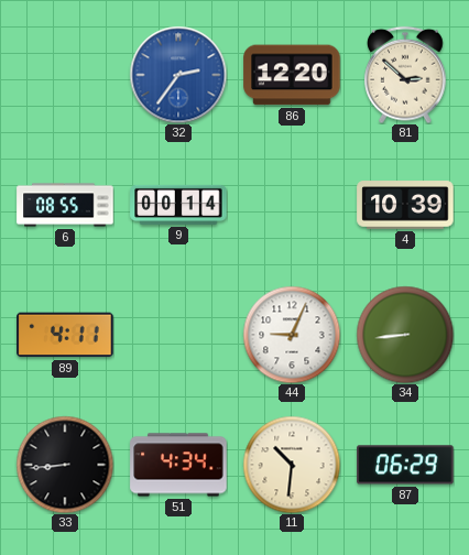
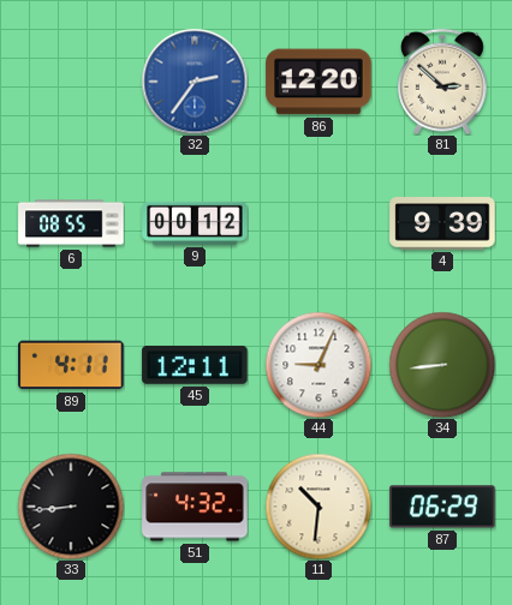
9: 00:14 -> 00:12
4: 10:39 -> 9:39
45: none -> 12:11
51: 4:34 -> 4:32
